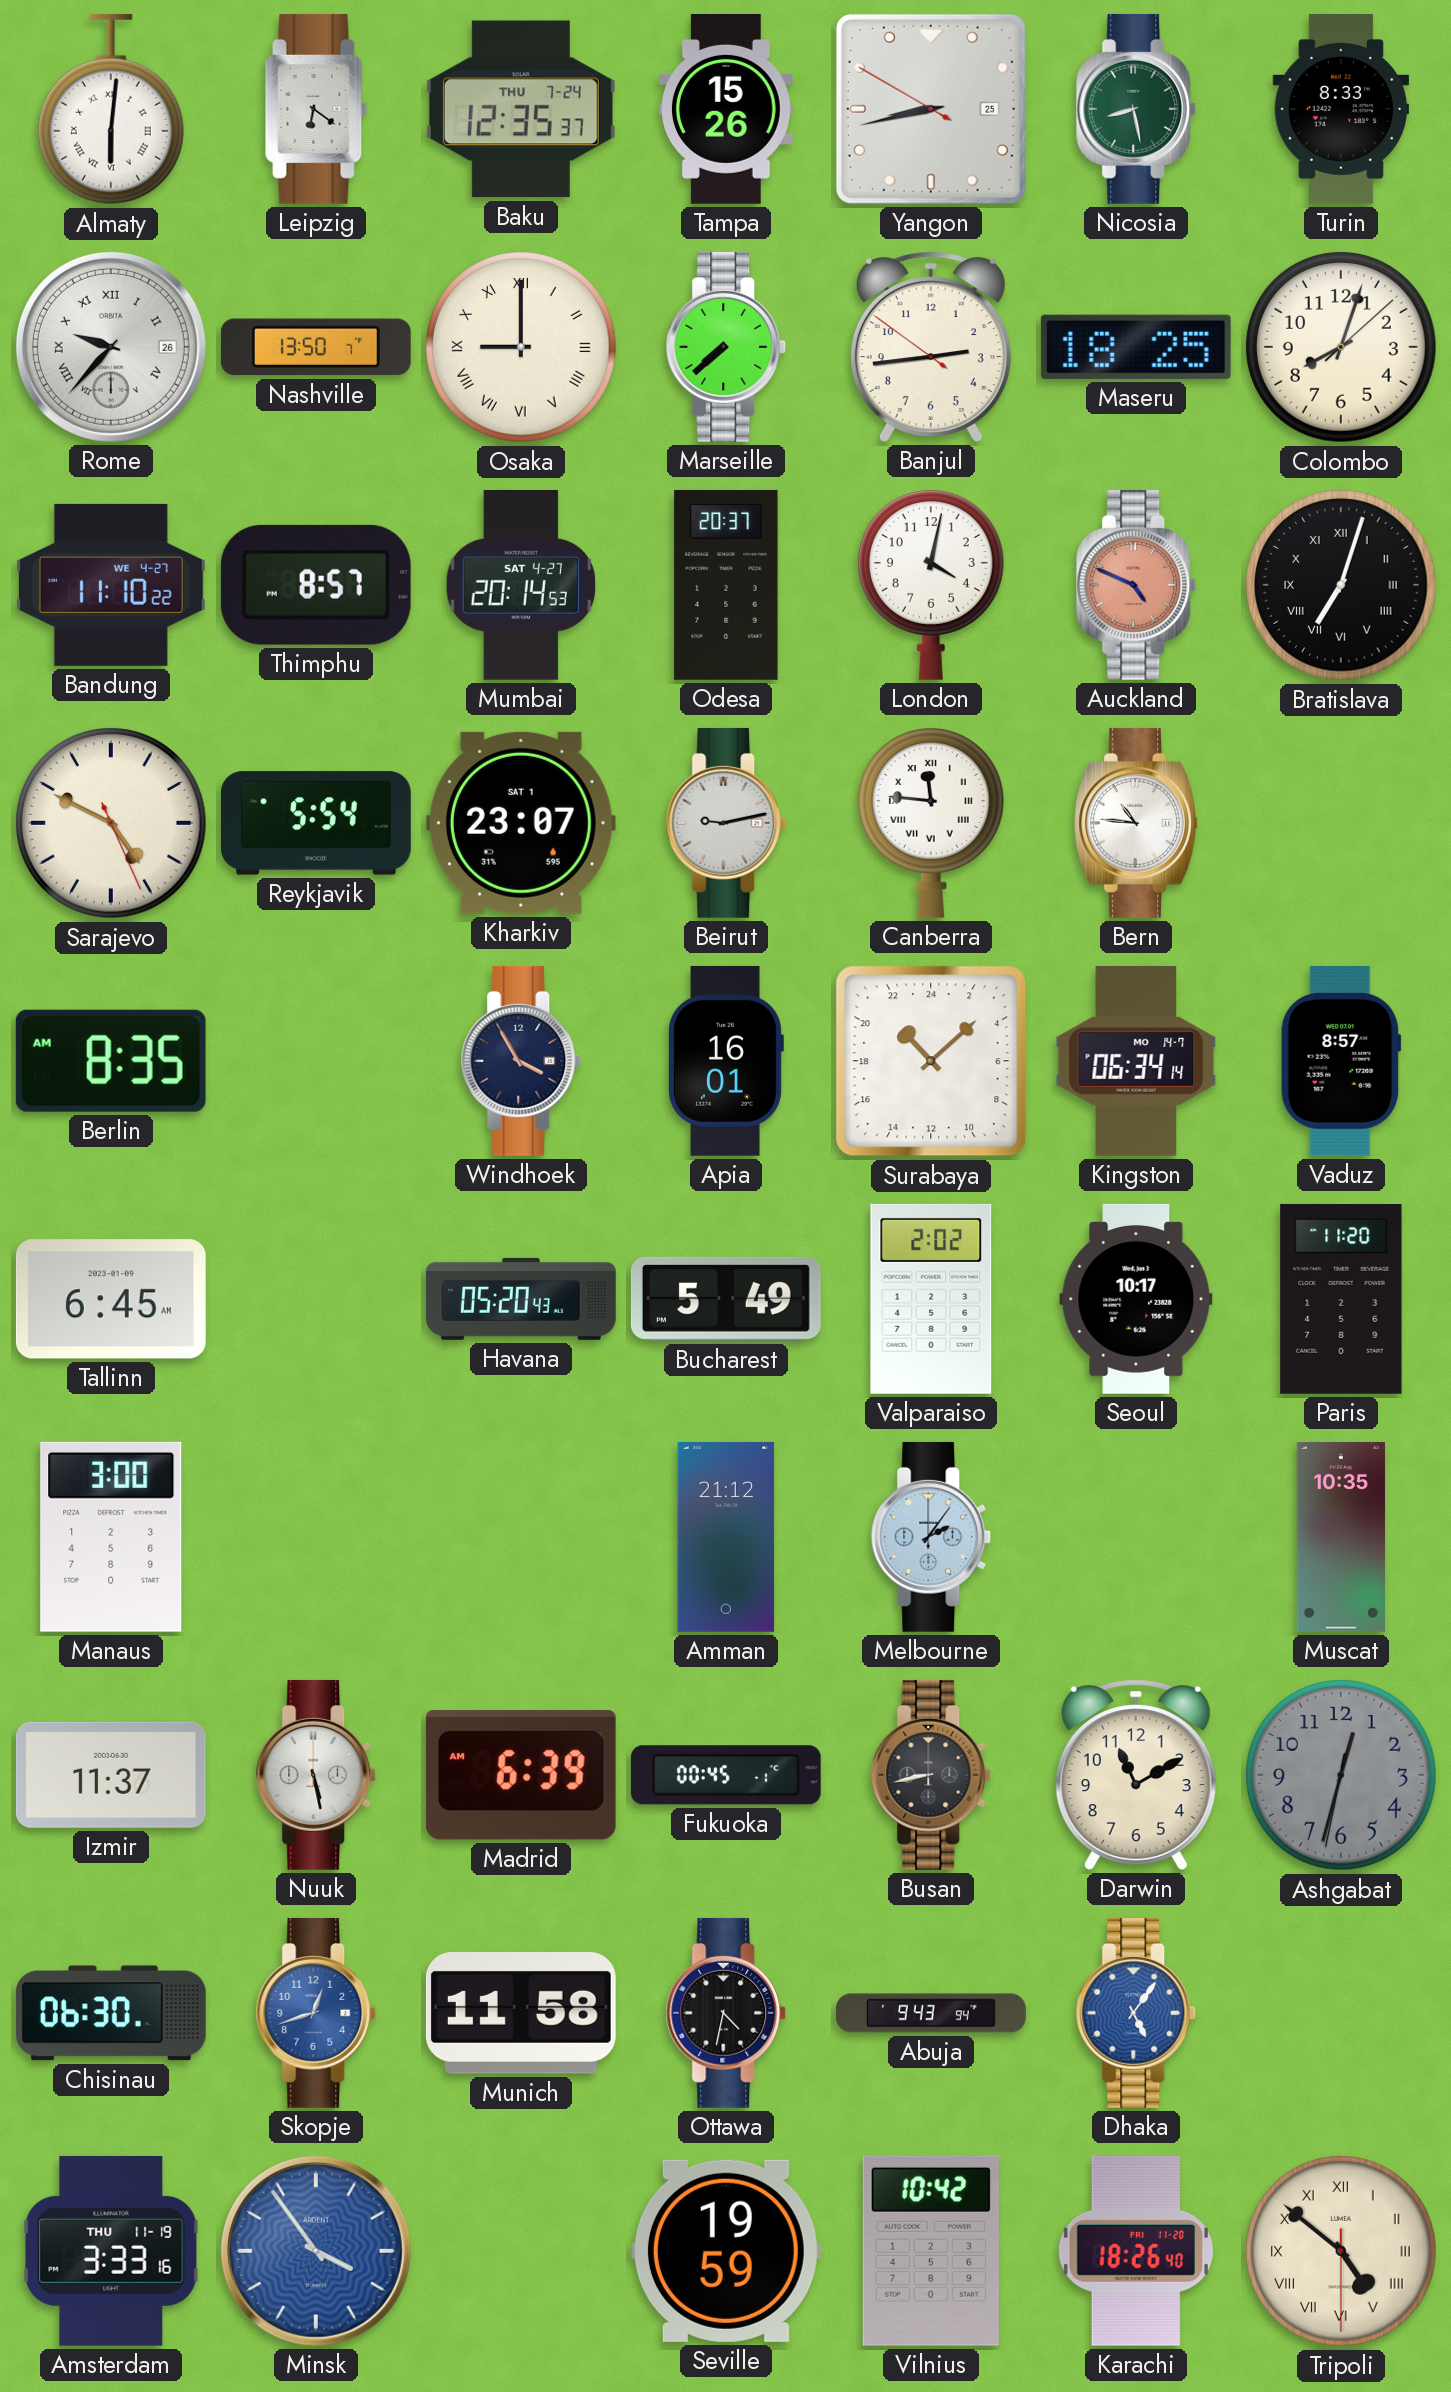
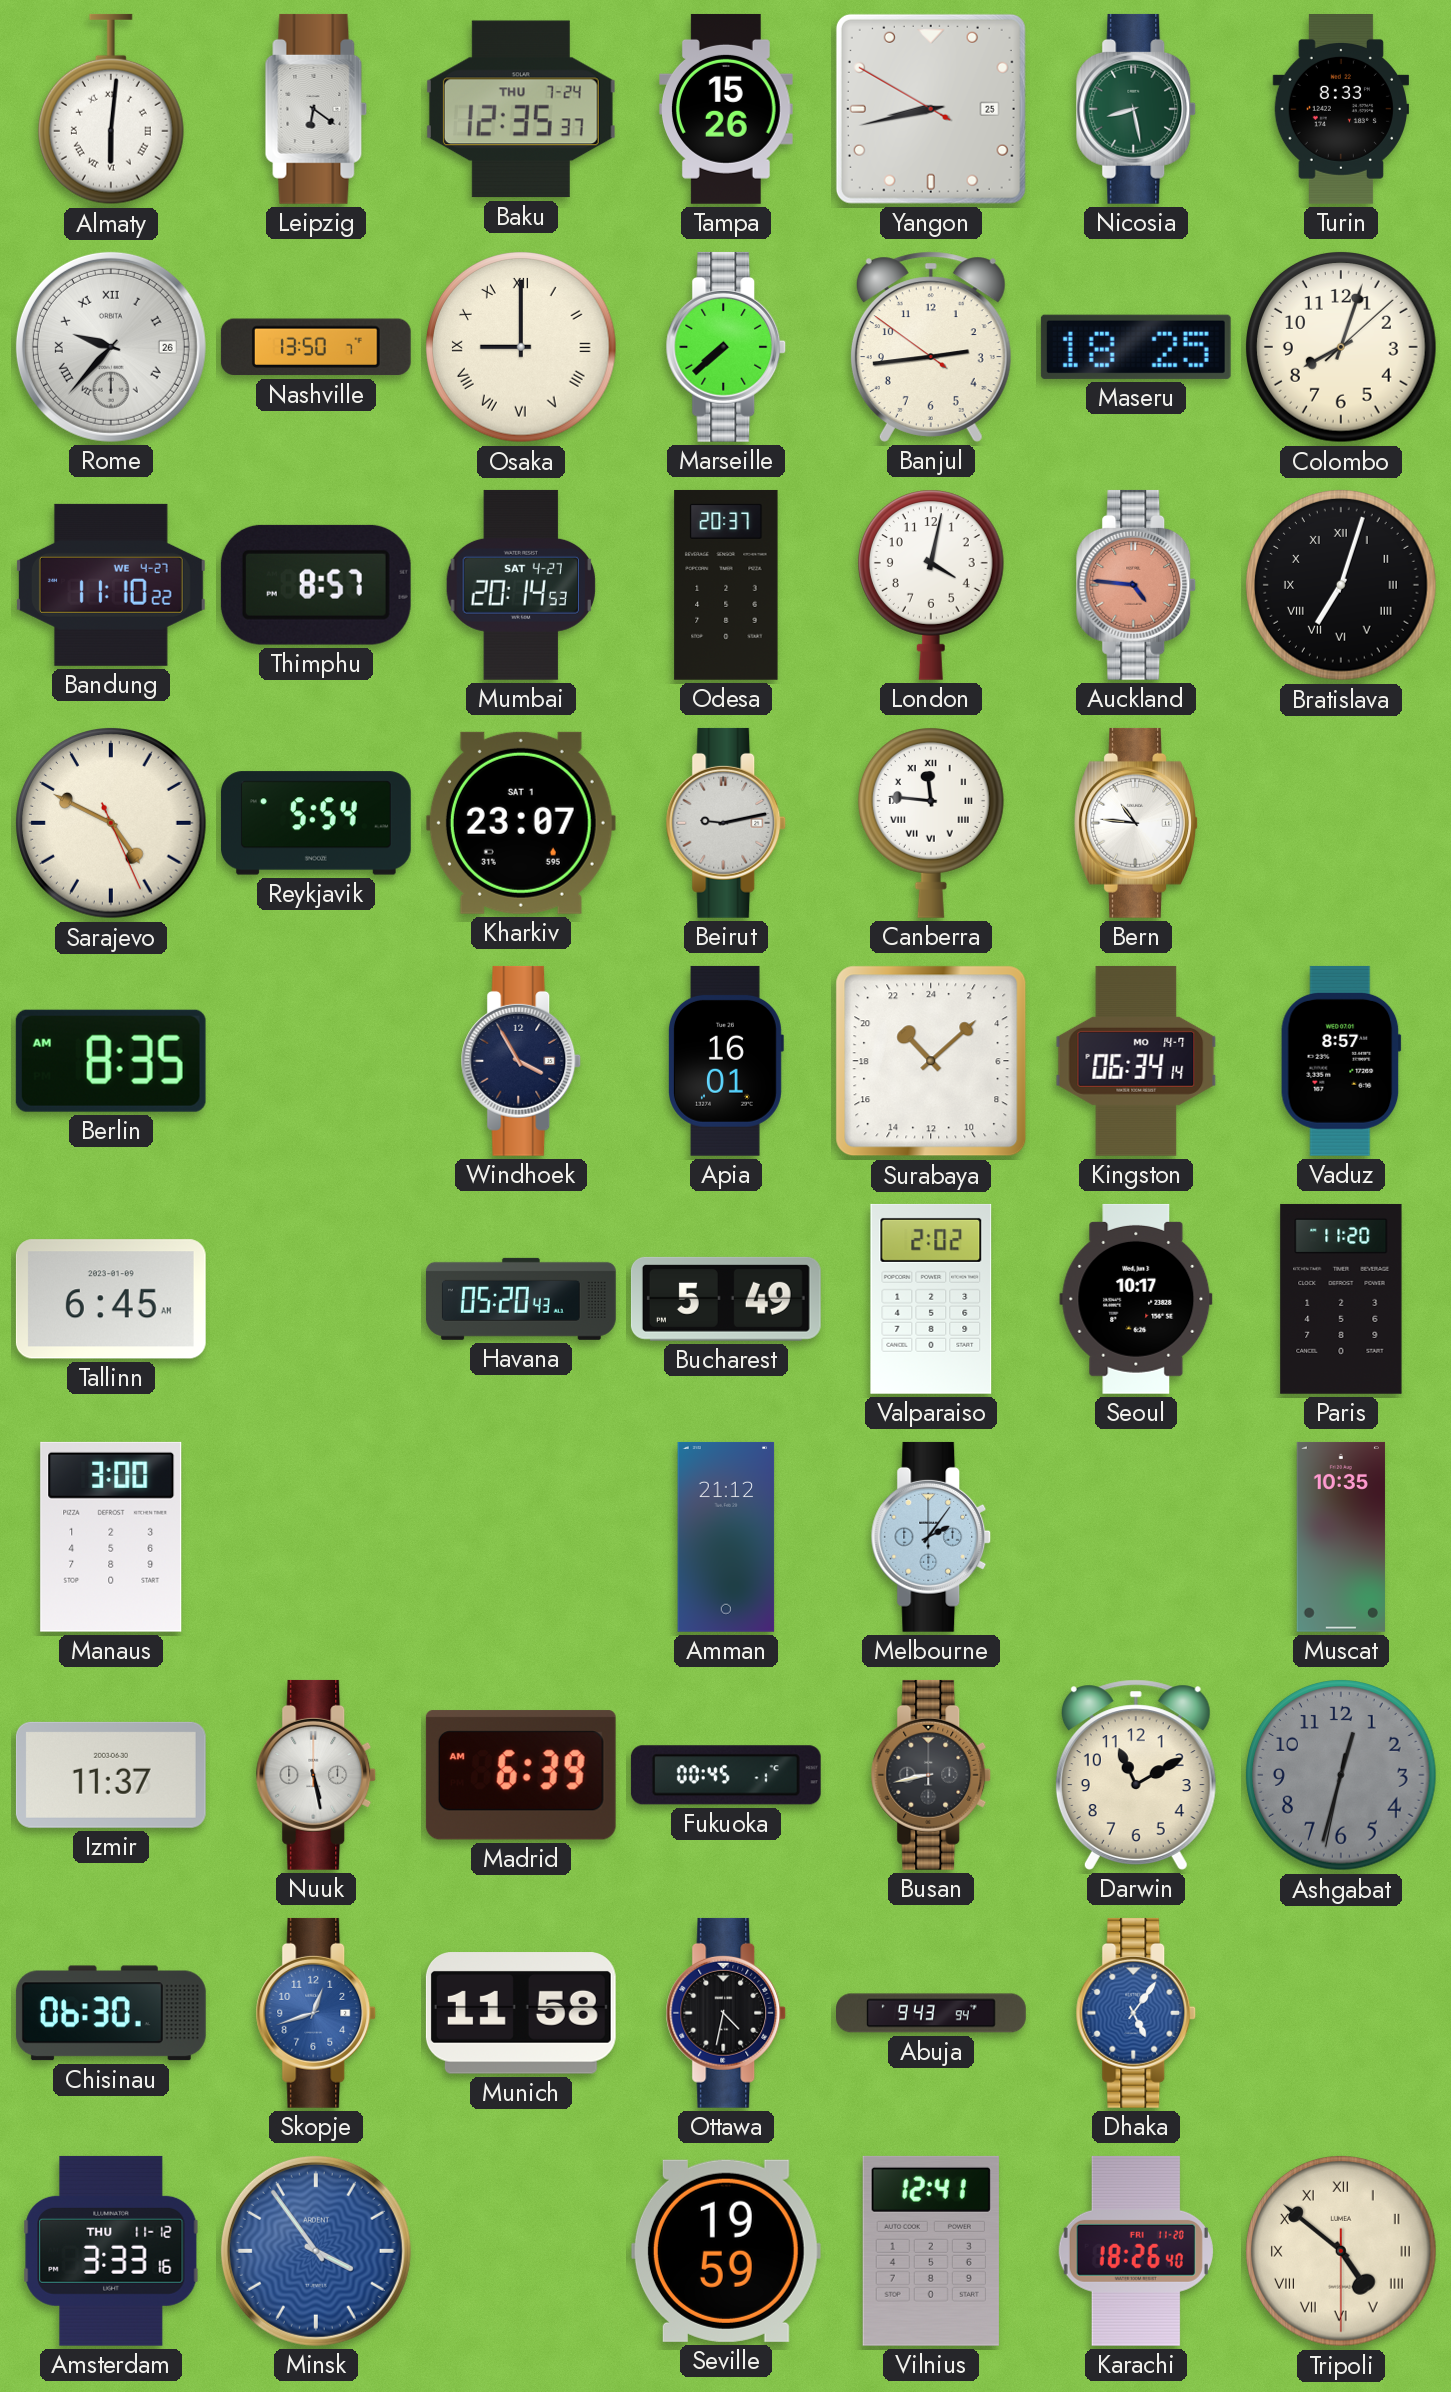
Auckland: 4:49 -> 4:46
Amsterdam date: THU 11-19 -> THU 11-12
Vilnius: 10:42 -> 12:41
